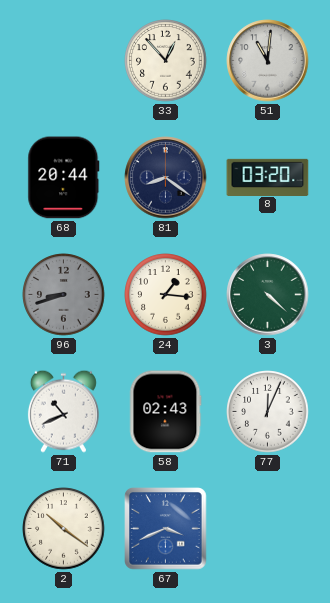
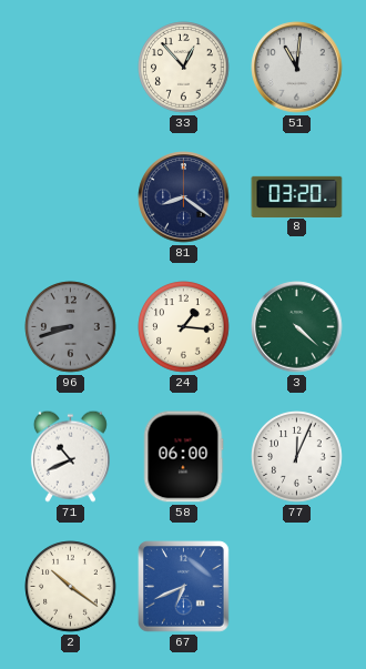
68: 20:44 -> none
58: 02:43 -> 06:00
67: 3:41 -> 6:41
